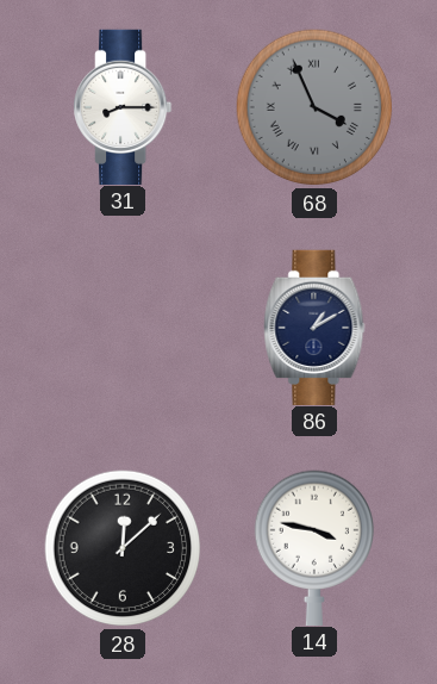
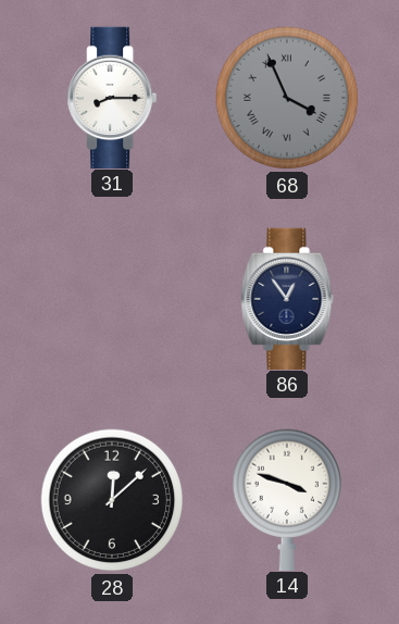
86: 1:10 -> 12:54
14: 3:47 -> 3:48
